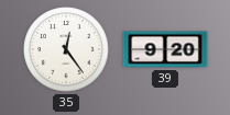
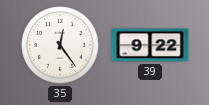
39: 9:20 -> 9:22
